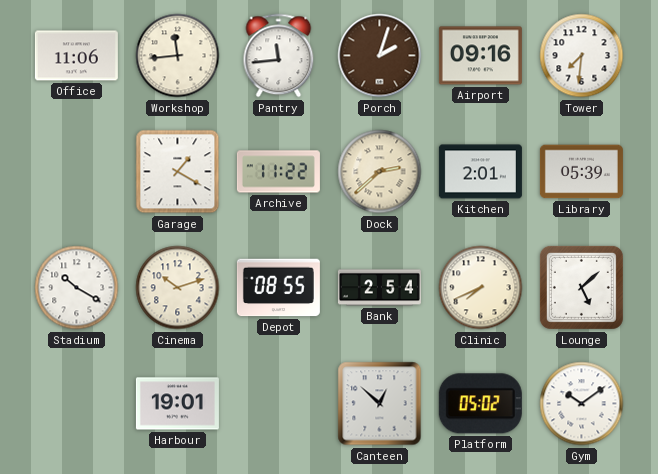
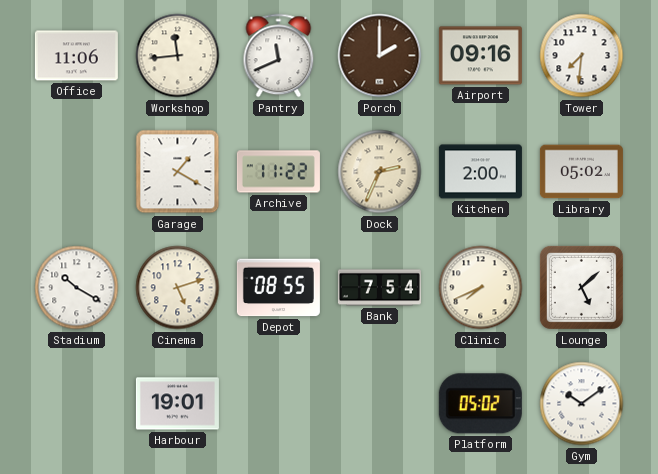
Pantry: 11:44 -> 11:41
Porch: 2:03 -> 2:00
Dock: 2:38 -> 2:34
Kitchen: 2:01 -> 2:00
Library: 05:39 -> 05:02
Cinema: 10:12 -> 5:12
Bank: 2:54 -> 7:54
Canteen: 12:52 -> none
